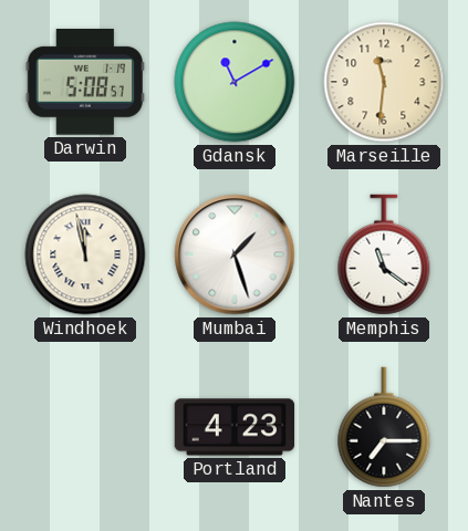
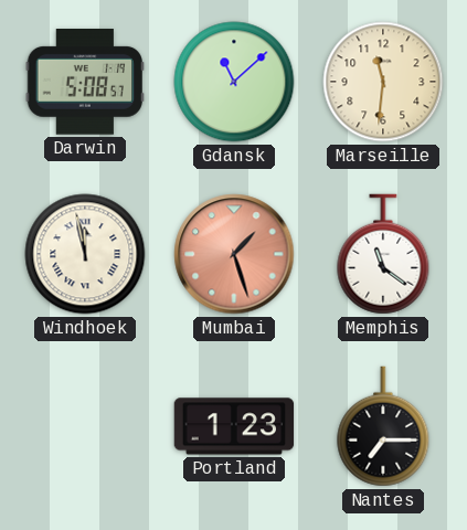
Gdansk: 11:10 -> 11:08
Mumbai dial: white -> salmon
Portland: 4:23 -> 1:23
